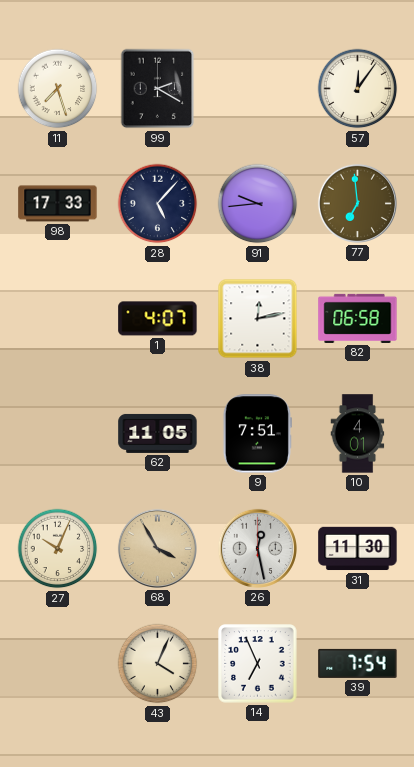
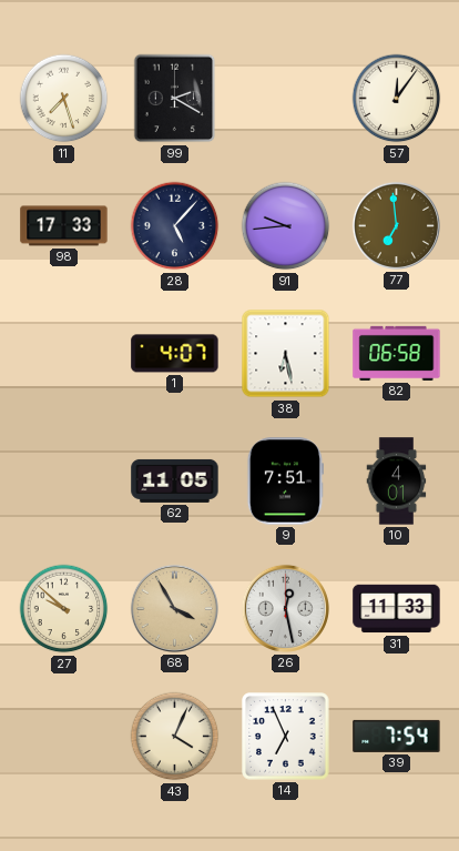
38: 12:13 -> 6:28
27: 10:04 -> 9:52
31: 11:30 -> 11:33
